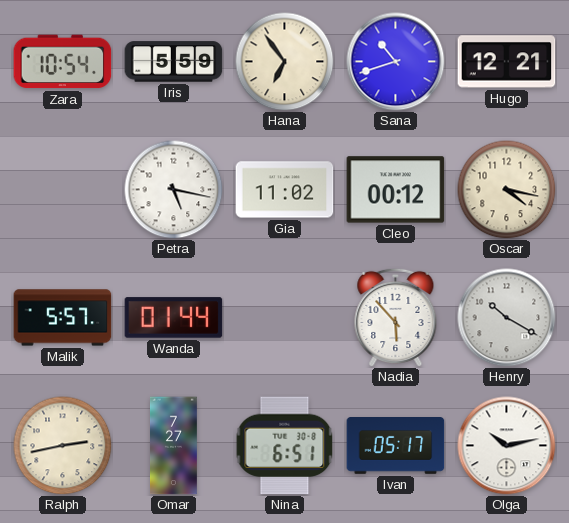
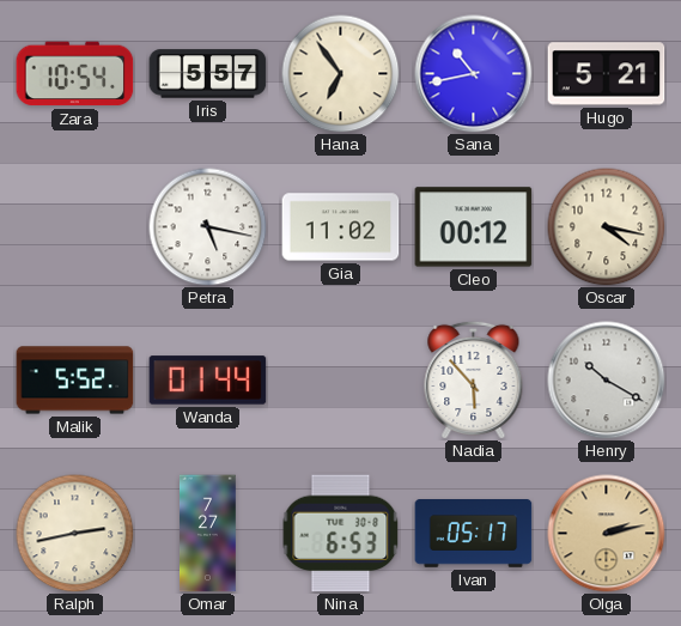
Iris: 5:59 -> 5:57
Sana: 10:42 -> 10:43
Hugo: 12:21 -> 5:21
Malik: 5:57 -> 5:52
Nina: 6:51 -> 6:53
Olga: 10:13 -> 2:13
Olga dial: white -> champagne
